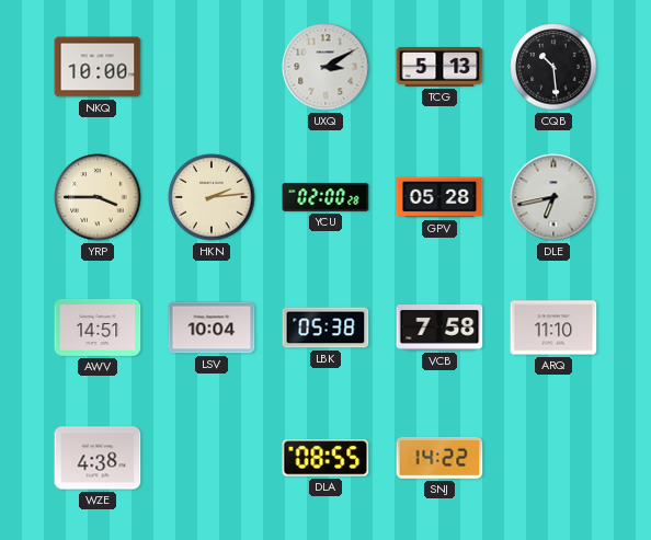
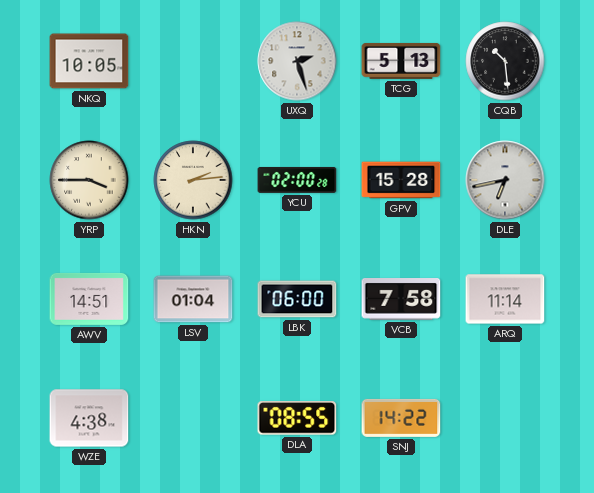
NKQ: 10:00 -> 10:05
UXQ: 3:10 -> 2:27
GPV: 05:28 -> 15:28
LSV: 10:04 -> 01:04
LBK: 05:38 -> 06:00
ARQ: 11:10 -> 11:14
